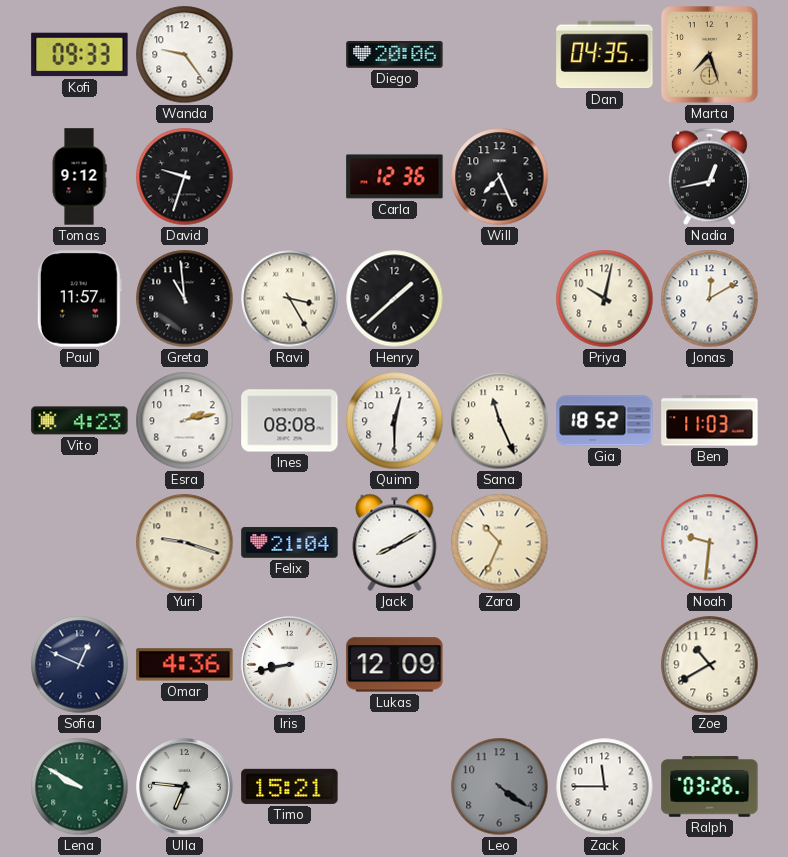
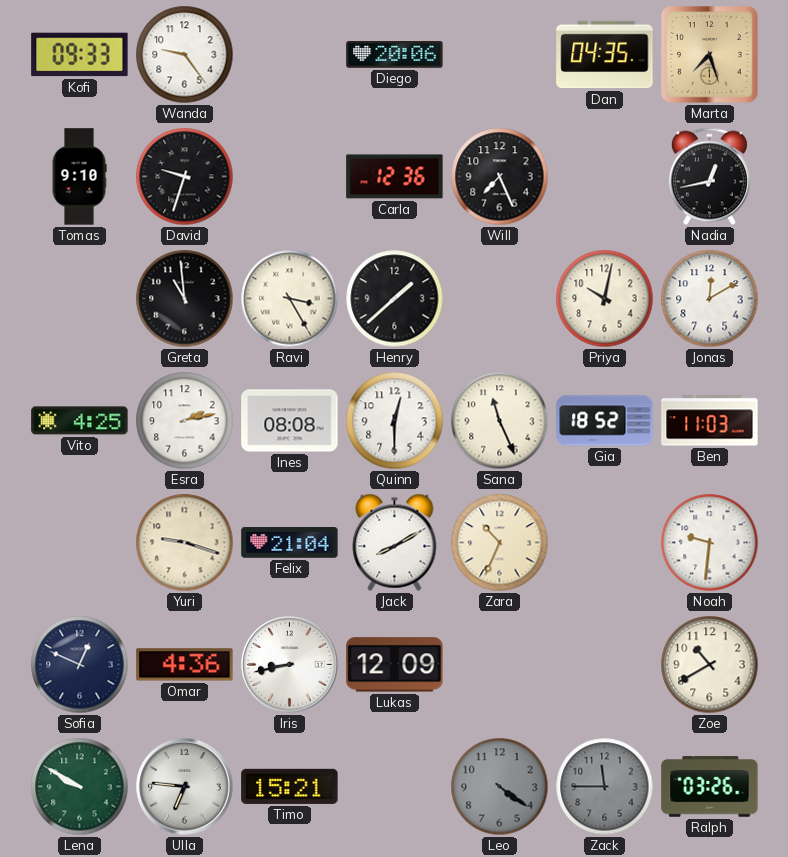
Tomas: 9:12 -> 9:10
Paul: 11:57 -> none
Vito: 4:23 -> 4:25
Zack dial: white -> grey
